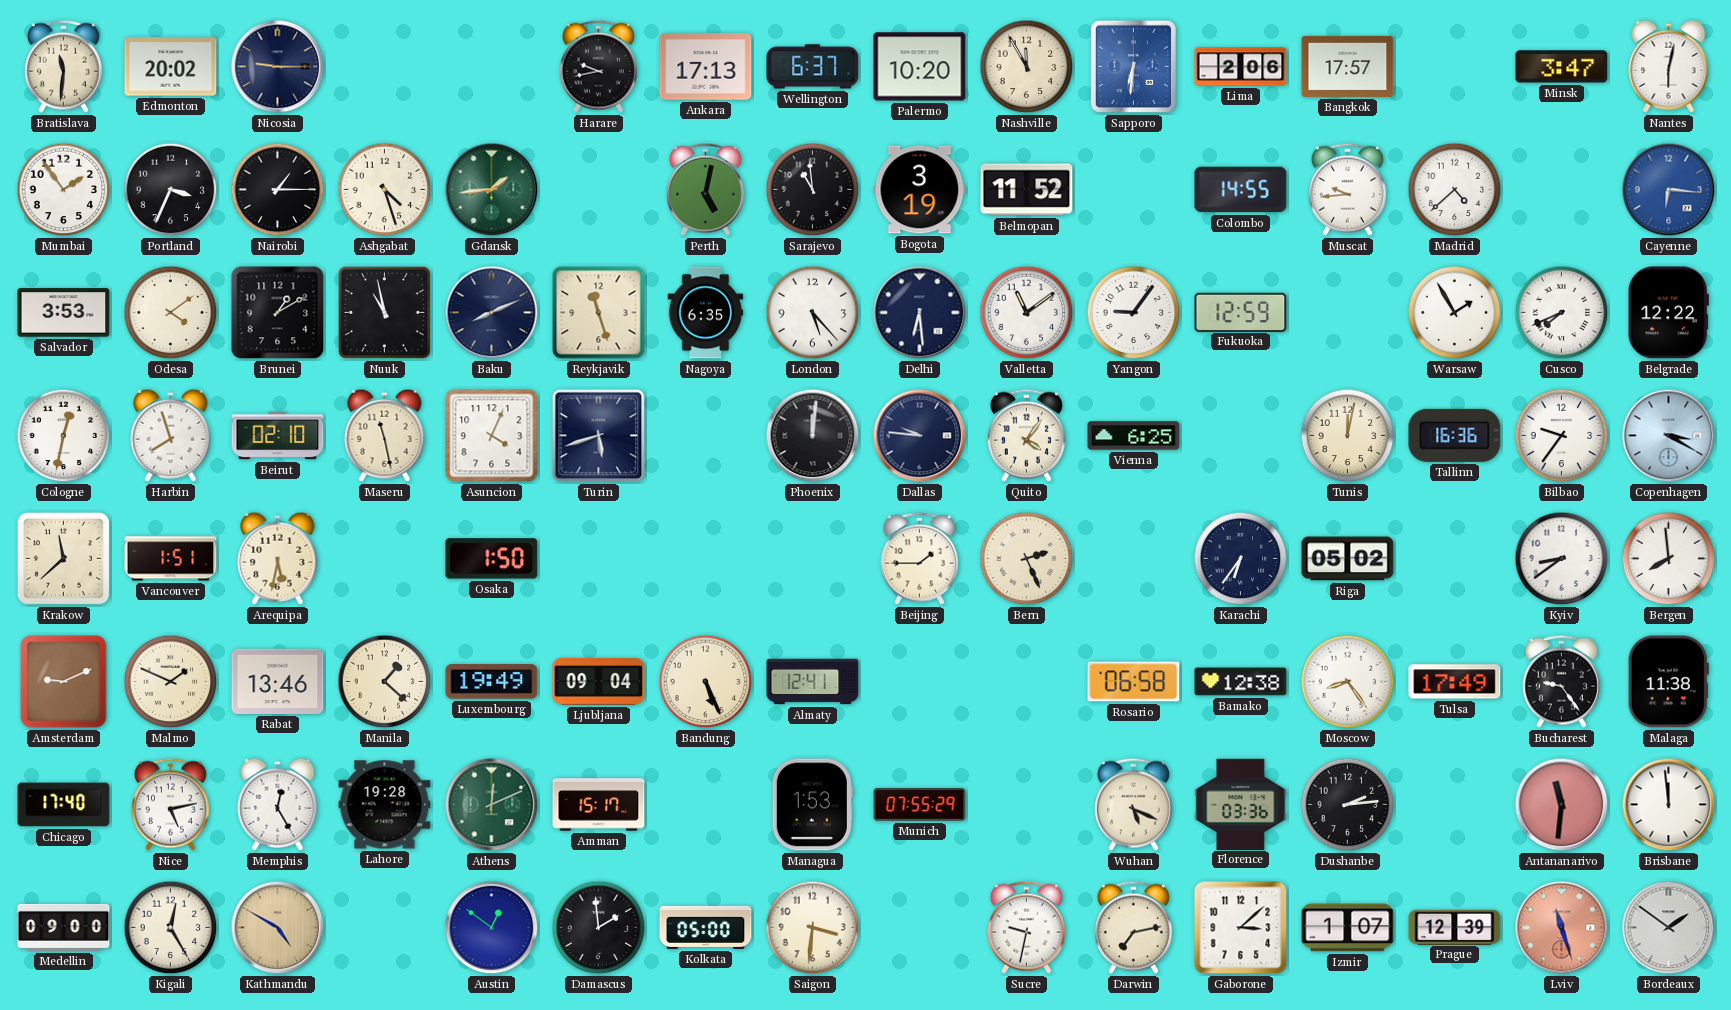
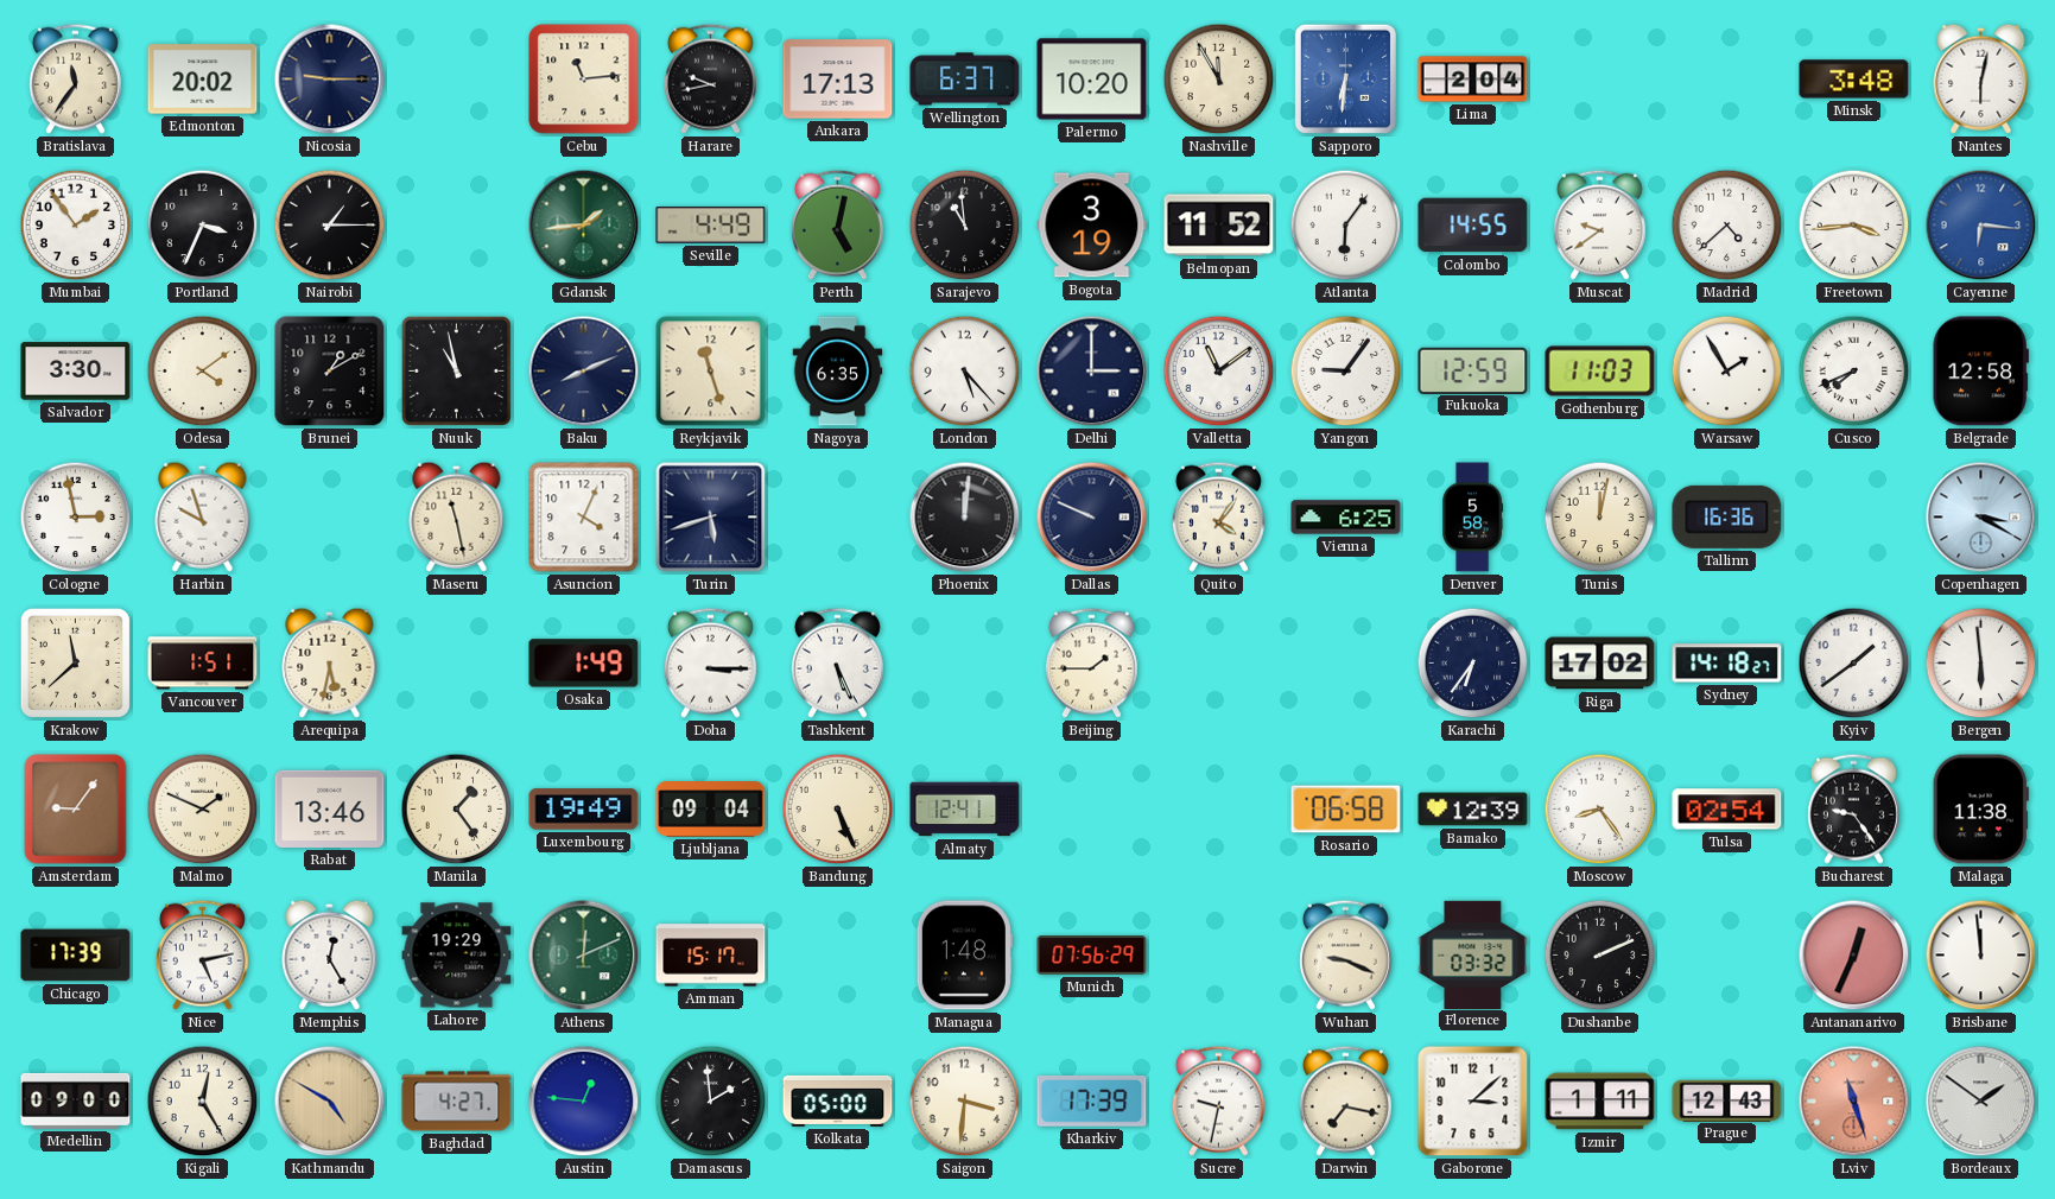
Bratislava: 11:31 -> 11:36
Cebu: none -> 11:14
Lima: 2:06 -> 2:04
Bangkok: 17:57 -> none
Minsk: 3:47 -> 3:48
Ashgabat: 4:27 -> none
Seville: none -> 4:49
Atlanta: none -> 6:06
Muscat: 9:44 -> 9:39
Freetown: none -> 3:44
Salvador: 3:53 -> 3:30
Delhi: 6:29 -> 3:00
Gothenburg: none -> 11:03
Belgrade: 12:22 -> 12:58
Cologne: 12:32 -> 2:58
Harbin: 7:57 -> 9:57
Beirut: 02:10 -> none
Dallas: 9:46 -> 9:49
Denver: none -> 5:58
Bilbao: 9:36 -> none
Osaka: 1:50 -> 1:49
Doha: none -> 3:15
Tashkent: none -> 5:26
Bern: 2:26 -> none
Riga: 05:02 -> 17:02
Sydney: none -> 14:18
Kyiv: 8:39 -> 1:39
Bergen: 7:59 -> 5:59
Amsterdam: 9:11 -> 9:06
Manila: 1:22 -> 1:24
Bamako: 12:38 -> 12:39
Tulsa: 17:49 -> 02:54
Chicago: 17:40 -> 17:39
Lahore: 19:28 -> 19:29
Managua: 1:53 -> 1:48
Munich: 07:55 -> 07:56
Wuhan: 5:19 -> 9:19
Florence: 03:36 -> 03:32
Dushanbe: 2:14 -> 2:11
Antananarivo: 11:31 -> 12:34
Baghdad: none -> 4:27
Austin: 12:51 -> 12:46
Kharkiv: none -> 17:39
Darwin: 7:13 -> 7:17
Izmir: 1:07 -> 1:11
Prague: 12:39 -> 12:43
